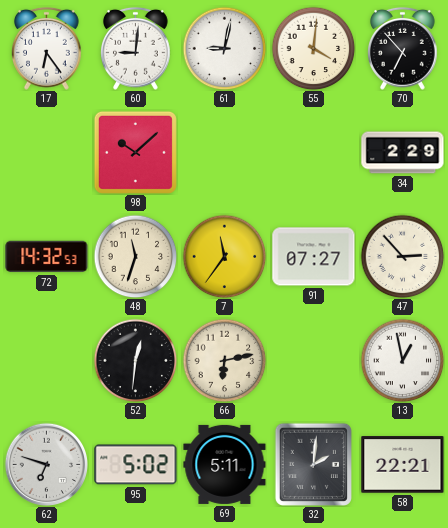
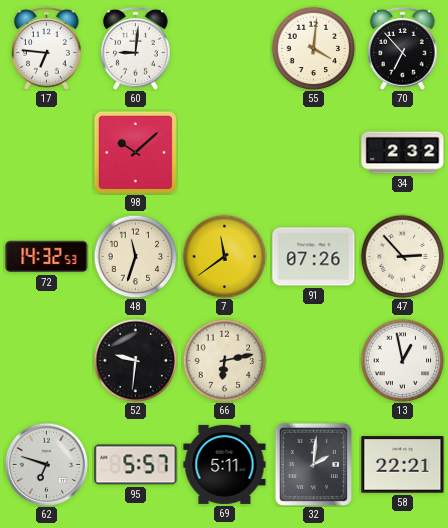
17: 6:24 -> 6:46
61: 9:02 -> none
34: 2:29 -> 2:32
7: 11:36 -> 11:39
91: 07:27 -> 07:26
52: 12:31 -> 9:31
95: 5:02 -> 5:57
